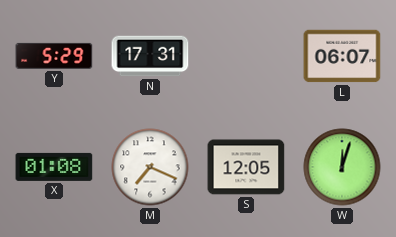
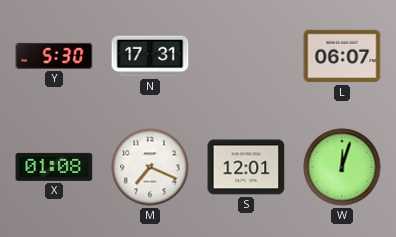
Y: 5:29 -> 5:30
S: 12:05 -> 12:01
